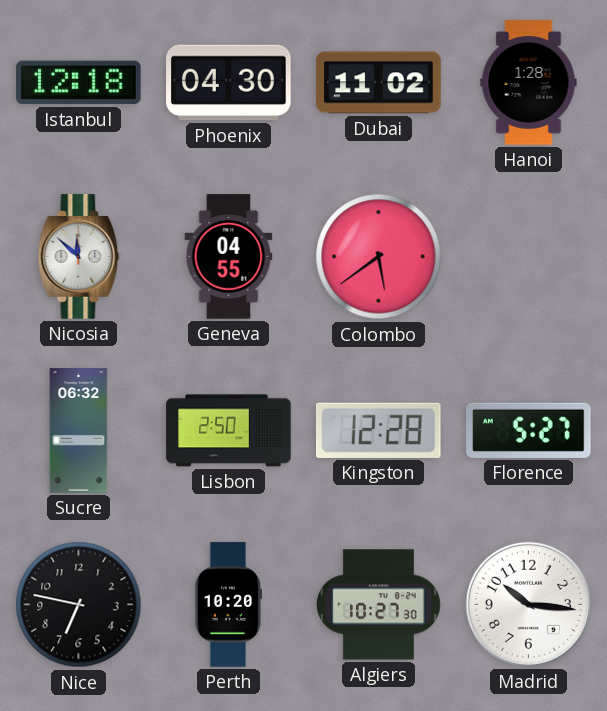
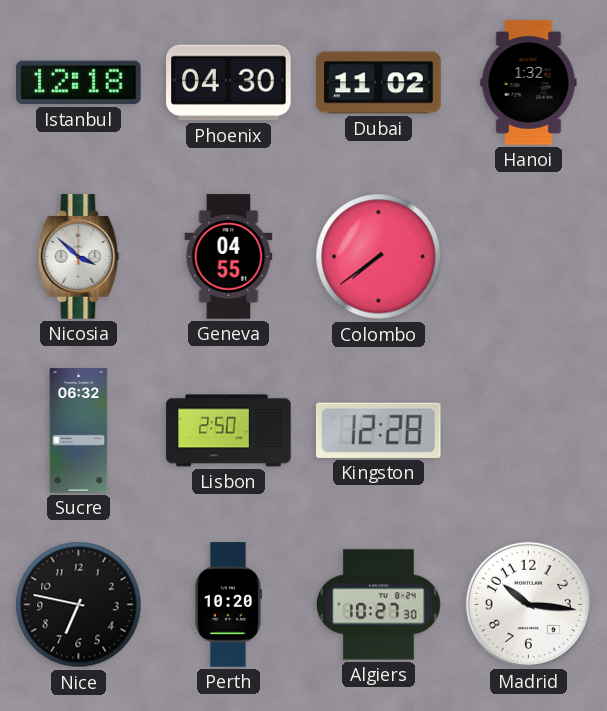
Hanoi: 1:28 -> 1:32
Nicosia: 11:52 -> 3:52
Colombo: 5:39 -> 7:39
Florence: 5:27 -> none
